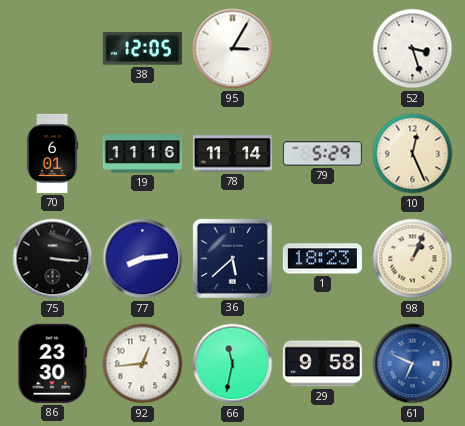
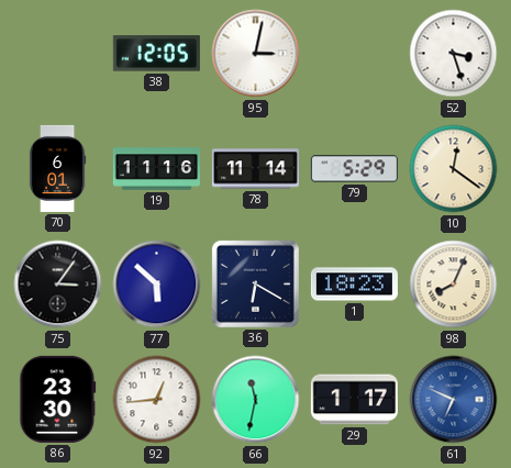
95: 3:05 -> 3:02
10: 12:26 -> 12:21
75: 3:16 -> 3:06
77: 8:14 -> 5:52
36: 5:38 -> 6:20
98: 1:04 -> 8:04
29: 9:58 -> 1:17
